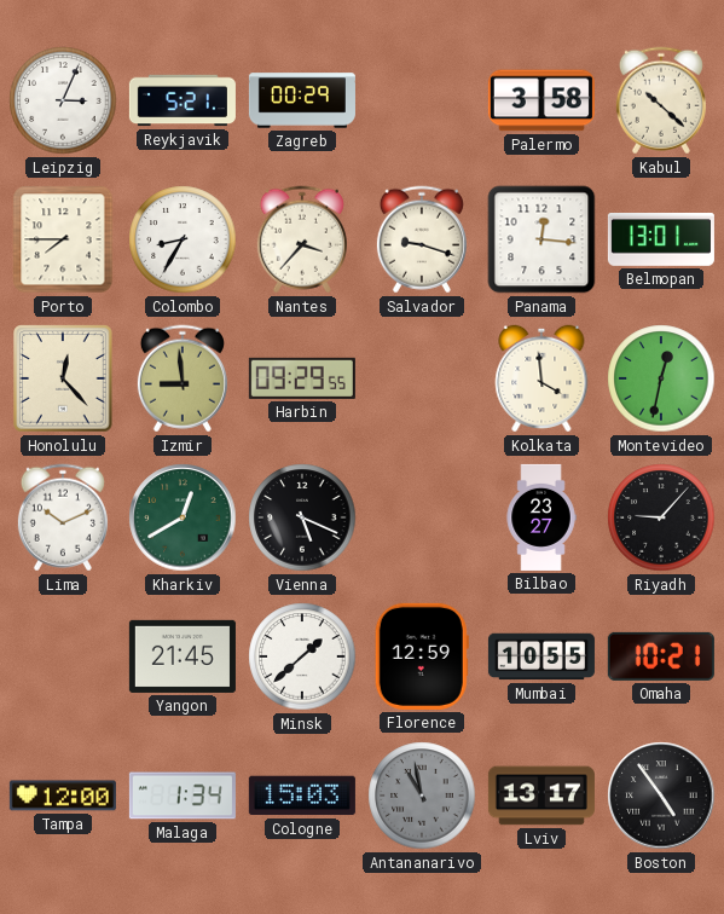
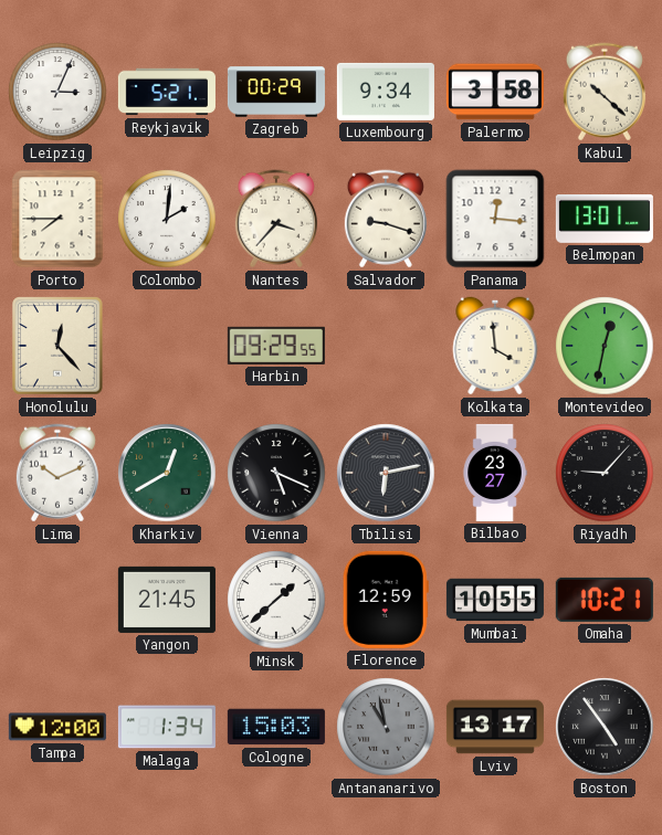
Luxembourg: none -> 9:34
Colombo: 8:35 -> 2:01
Izmir: 8:59 -> none
Tbilisi: none -> 6:13
